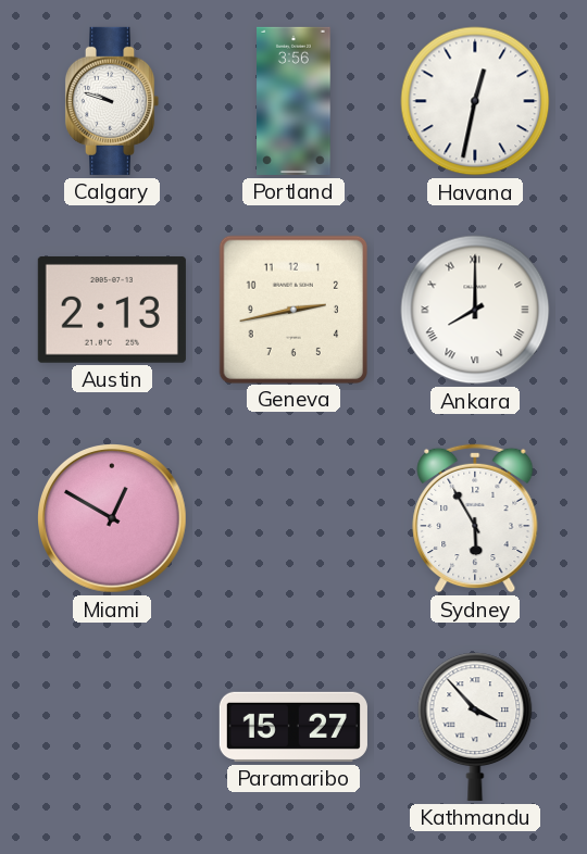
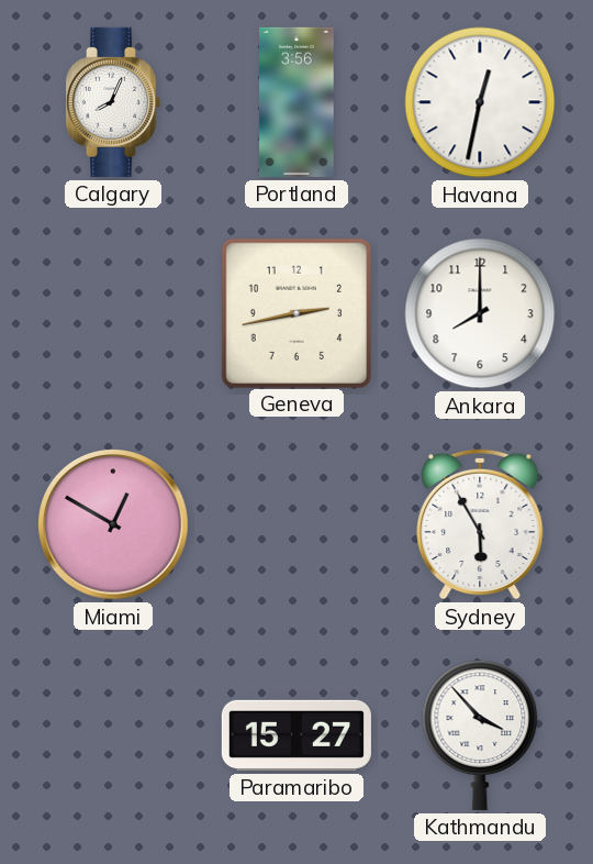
Calgary: 9:48 -> 8:04
Austin: 2:13 -> none
Ankara numerals: Roman -> Arabic
